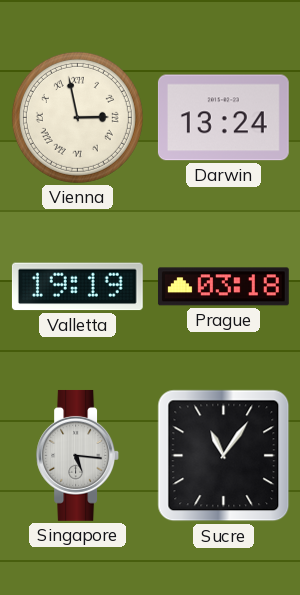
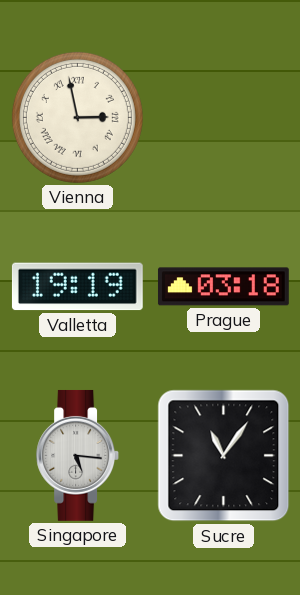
Darwin: 13:24 -> none
